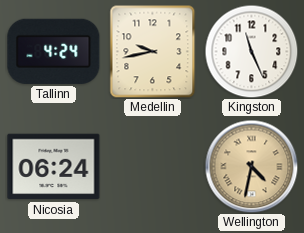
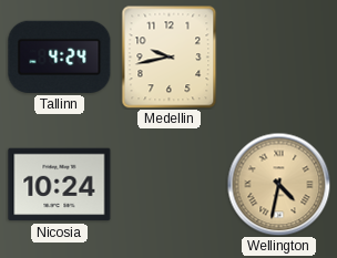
Kingston: 11:26 -> none
Nicosia: 06:24 -> 10:24
